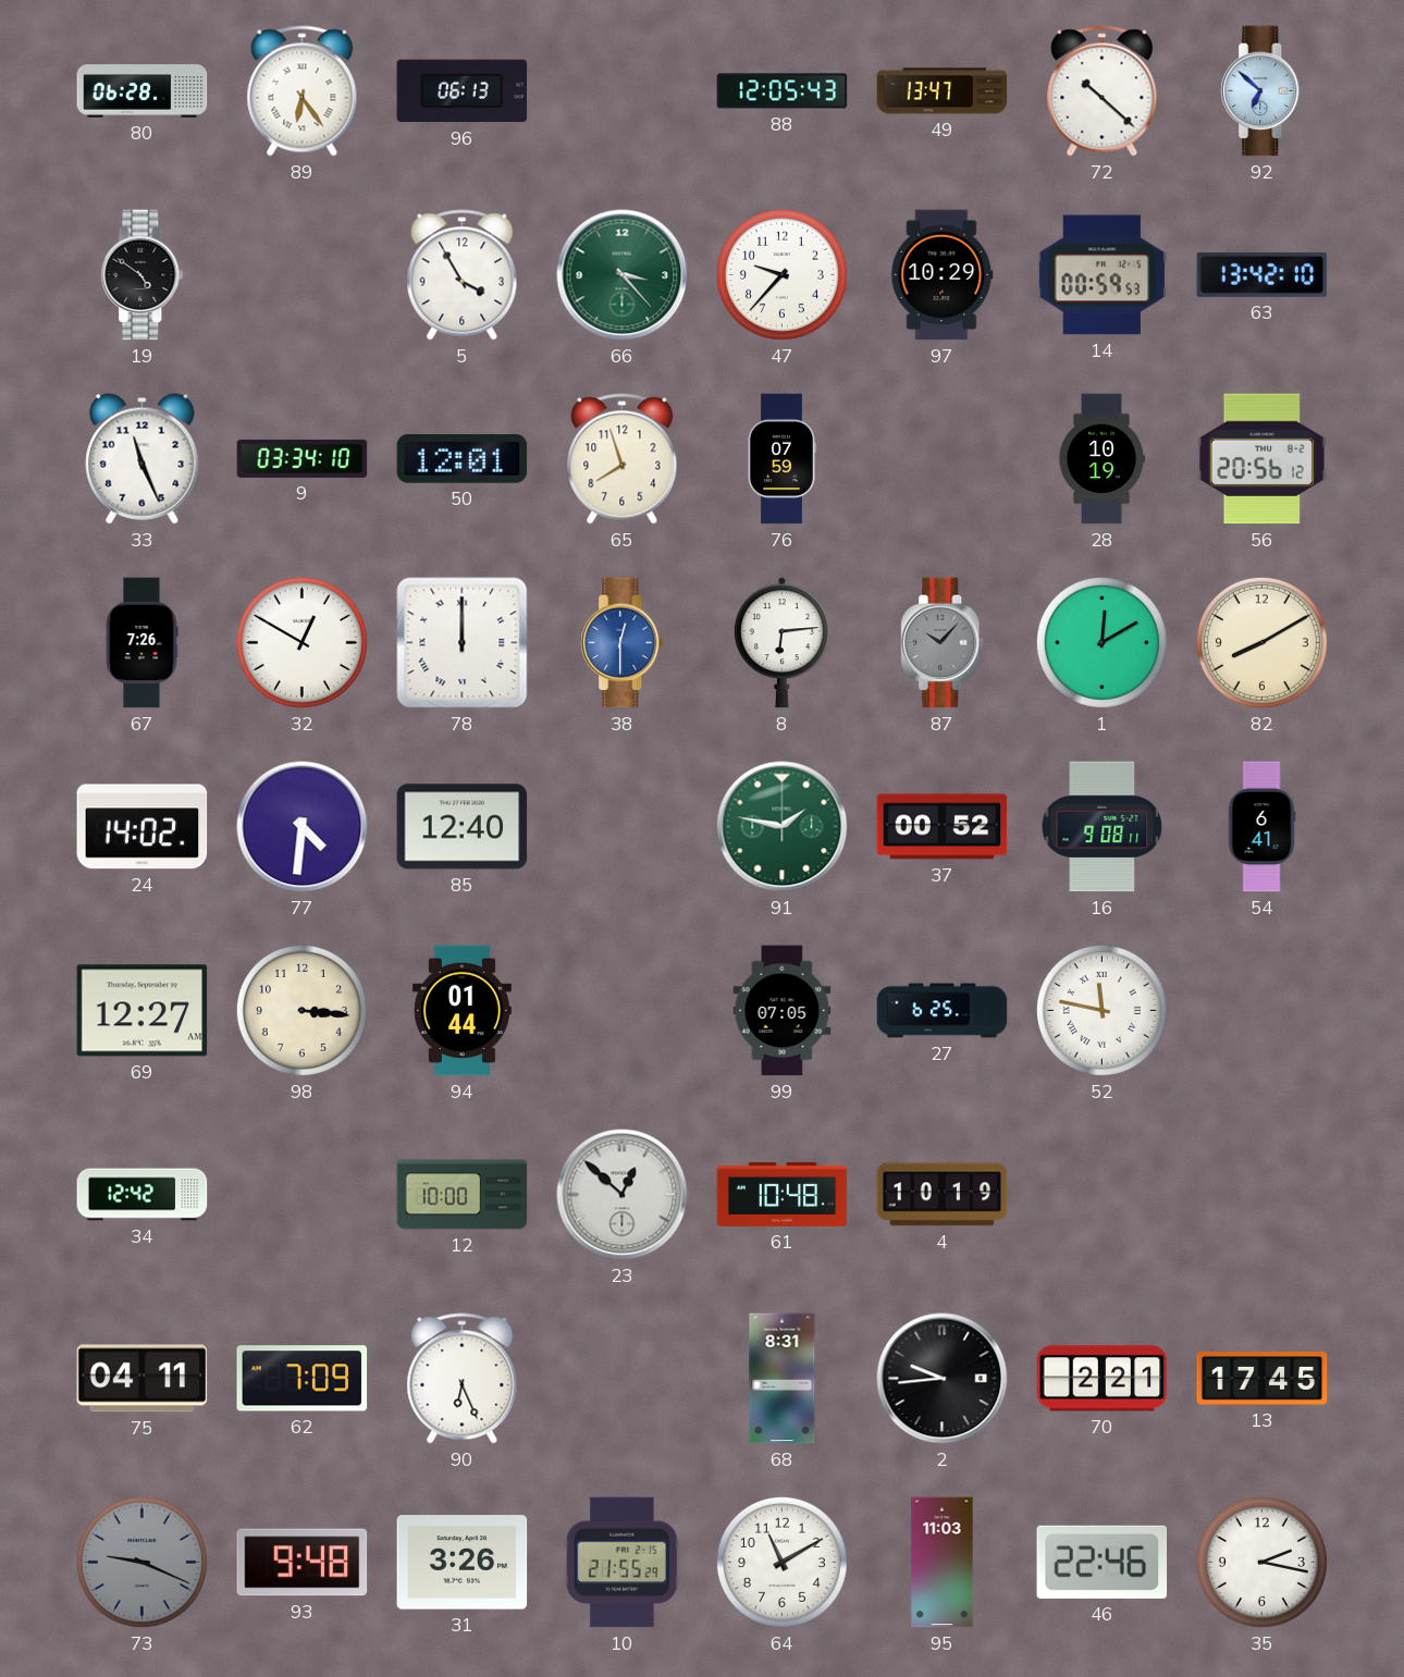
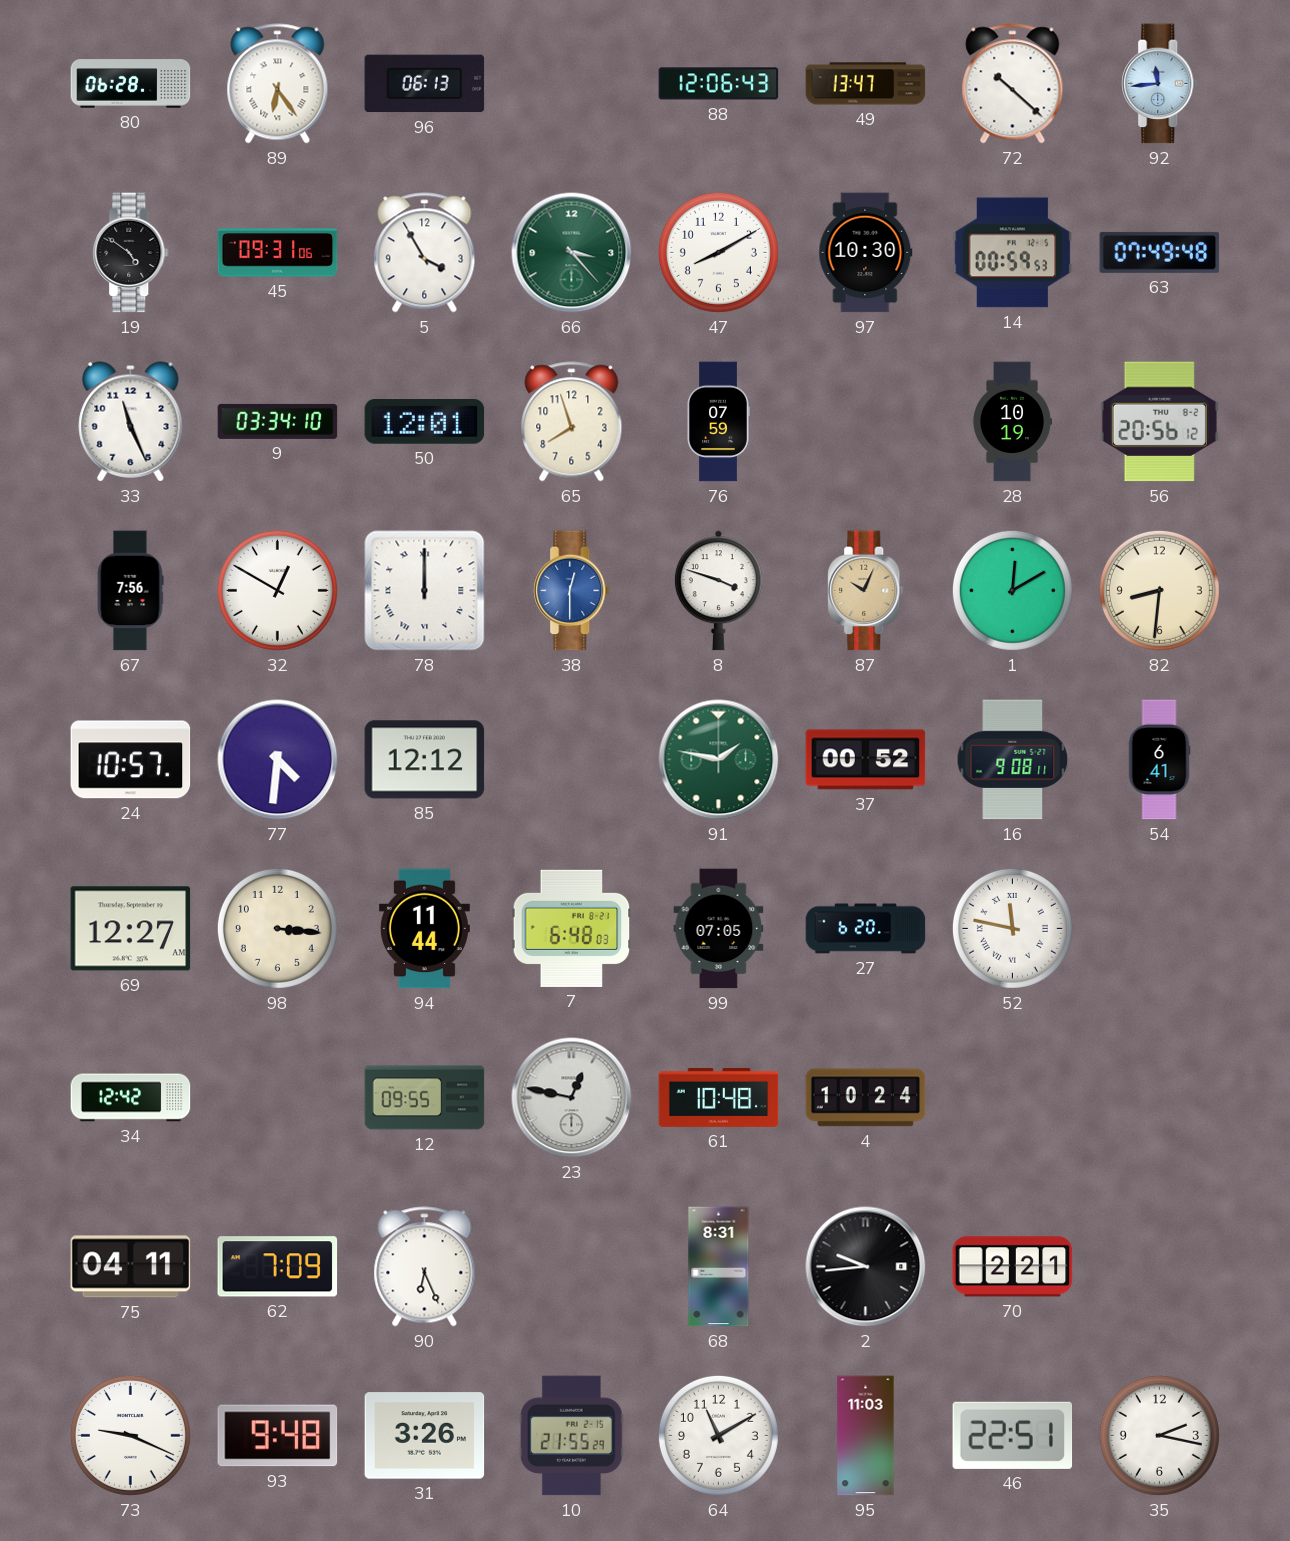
88: 12:05 -> 12:06
92: 6:52 -> 11:44
45: none -> 09:31
47: 9:37 -> 8:10
97: 10:29 -> 10:30
63: 13:42 -> 07:49
67: 7:26 -> 7:56
8: 6:14 -> 3:48
87: 10:07 -> 10:04
87 dial: grey -> champagne
82: 8:10 -> 8:31
24: 14:02 -> 10:57
85: 12:40 -> 12:12
94: 01:44 -> 11:44
7: none -> 6:48
27: 6:25 -> 6:20
12: 10:00 -> 09:55
23: 12:52 -> 12:47
4: 10:19 -> 10:24
13: 17:45 -> none
73 dial: grey -> white
46: 22:46 -> 22:51
